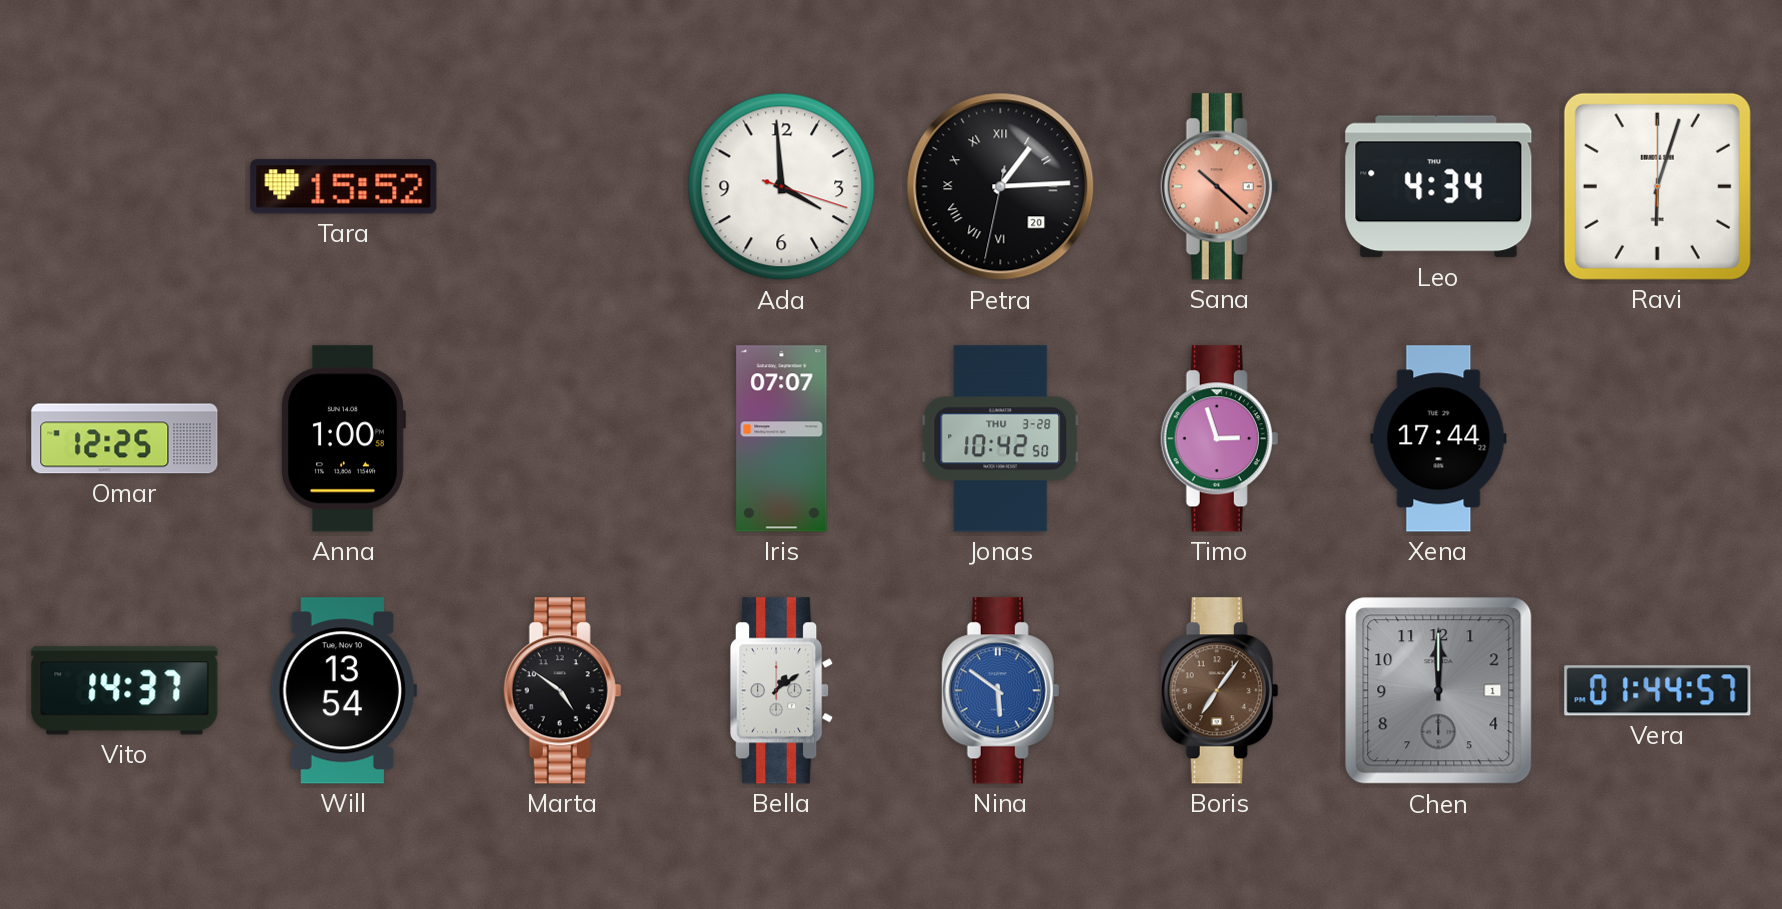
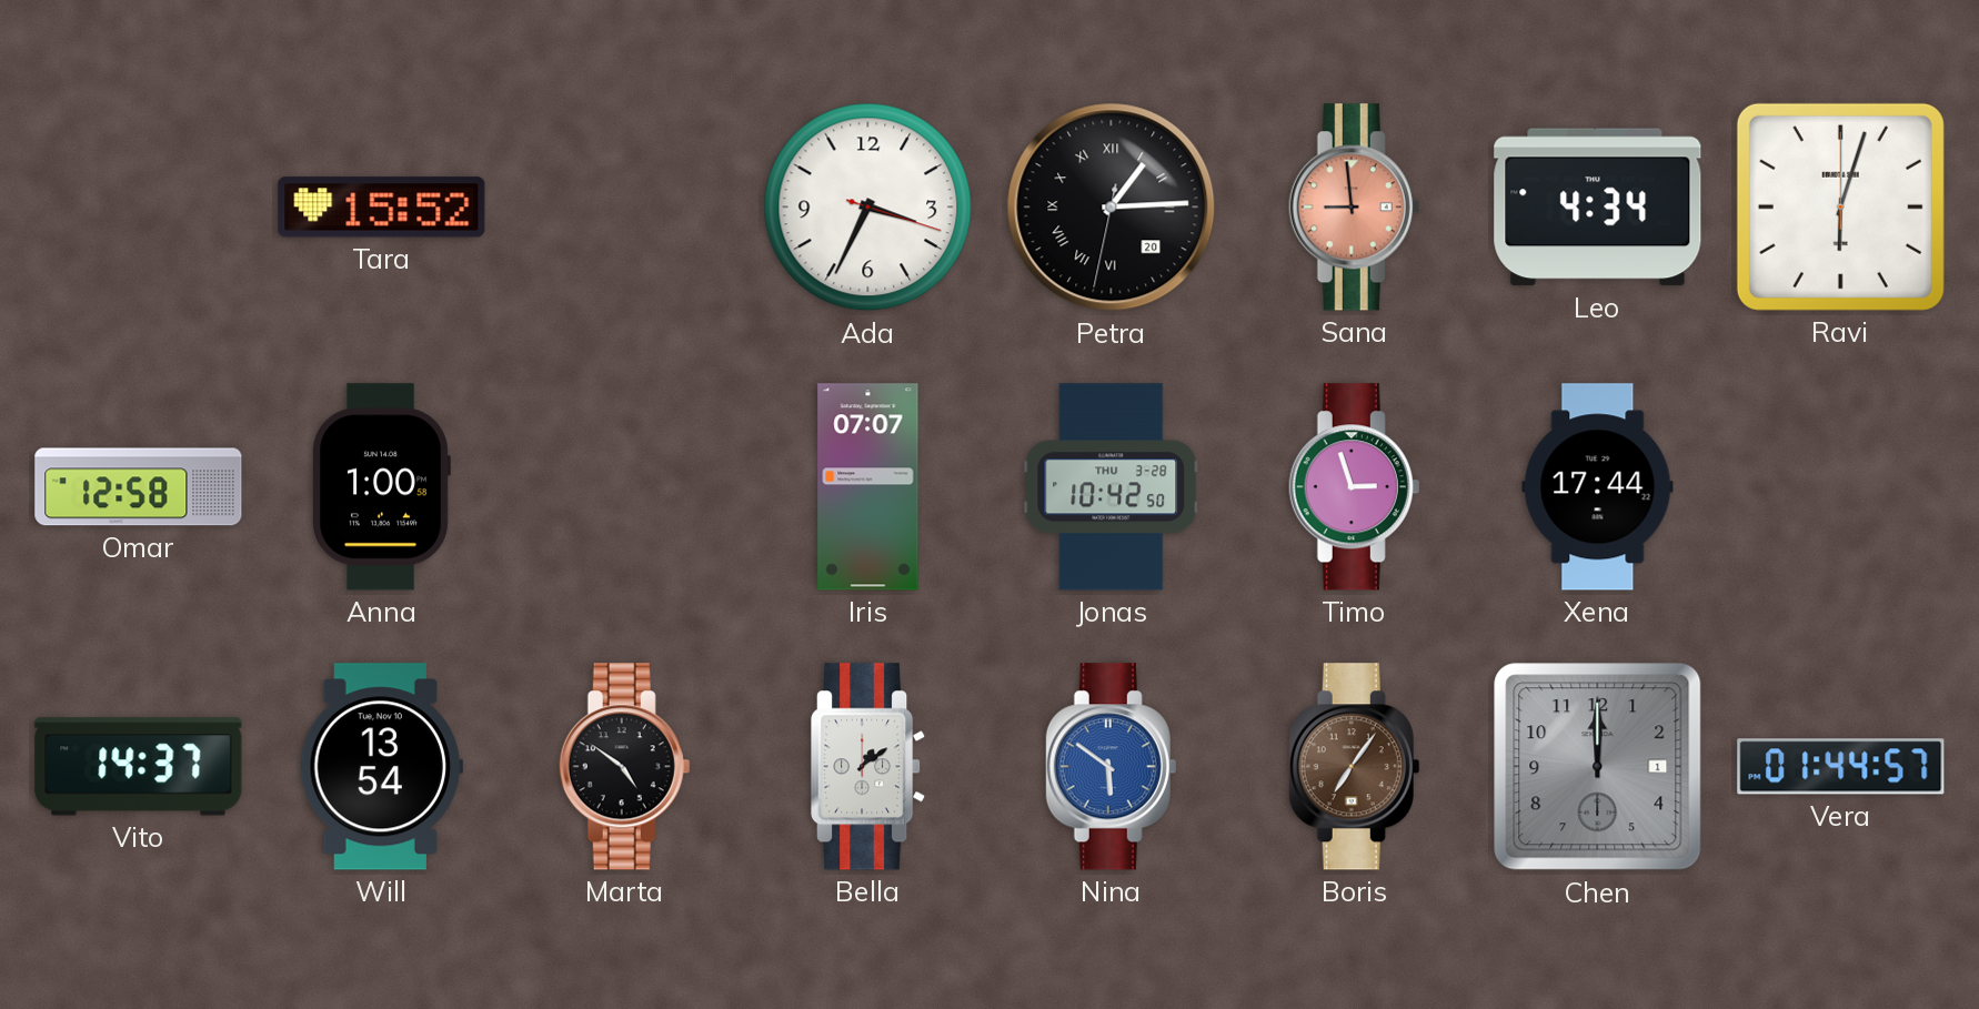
Ada: 3:59 -> 3:34
Sana: 10:22 -> 8:59
Omar: 12:25 -> 12:58
